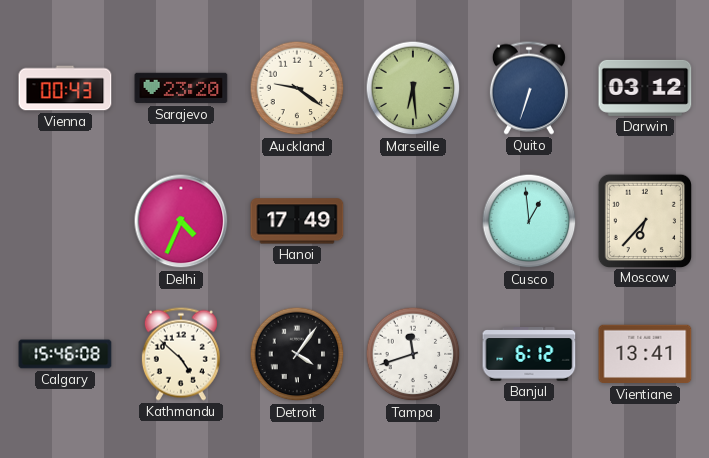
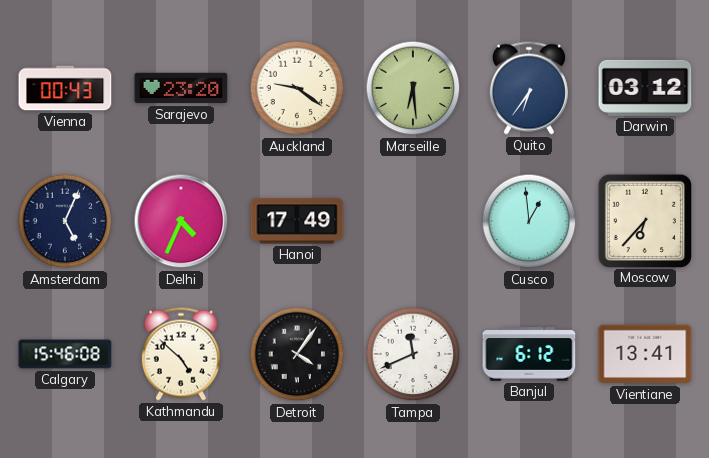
Quito: 6:33 -> 6:36
Amsterdam: none -> 5:04
Tampa: 11:42 -> 11:41
